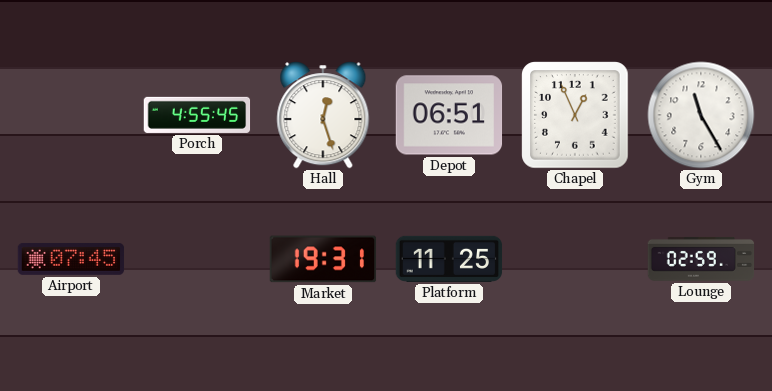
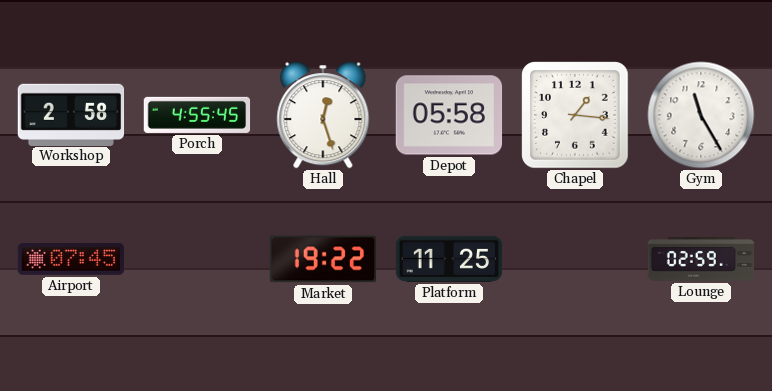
Workshop: none -> 2:58
Depot: 06:51 -> 05:58
Chapel: 12:56 -> 1:16
Market: 19:31 -> 19:22
